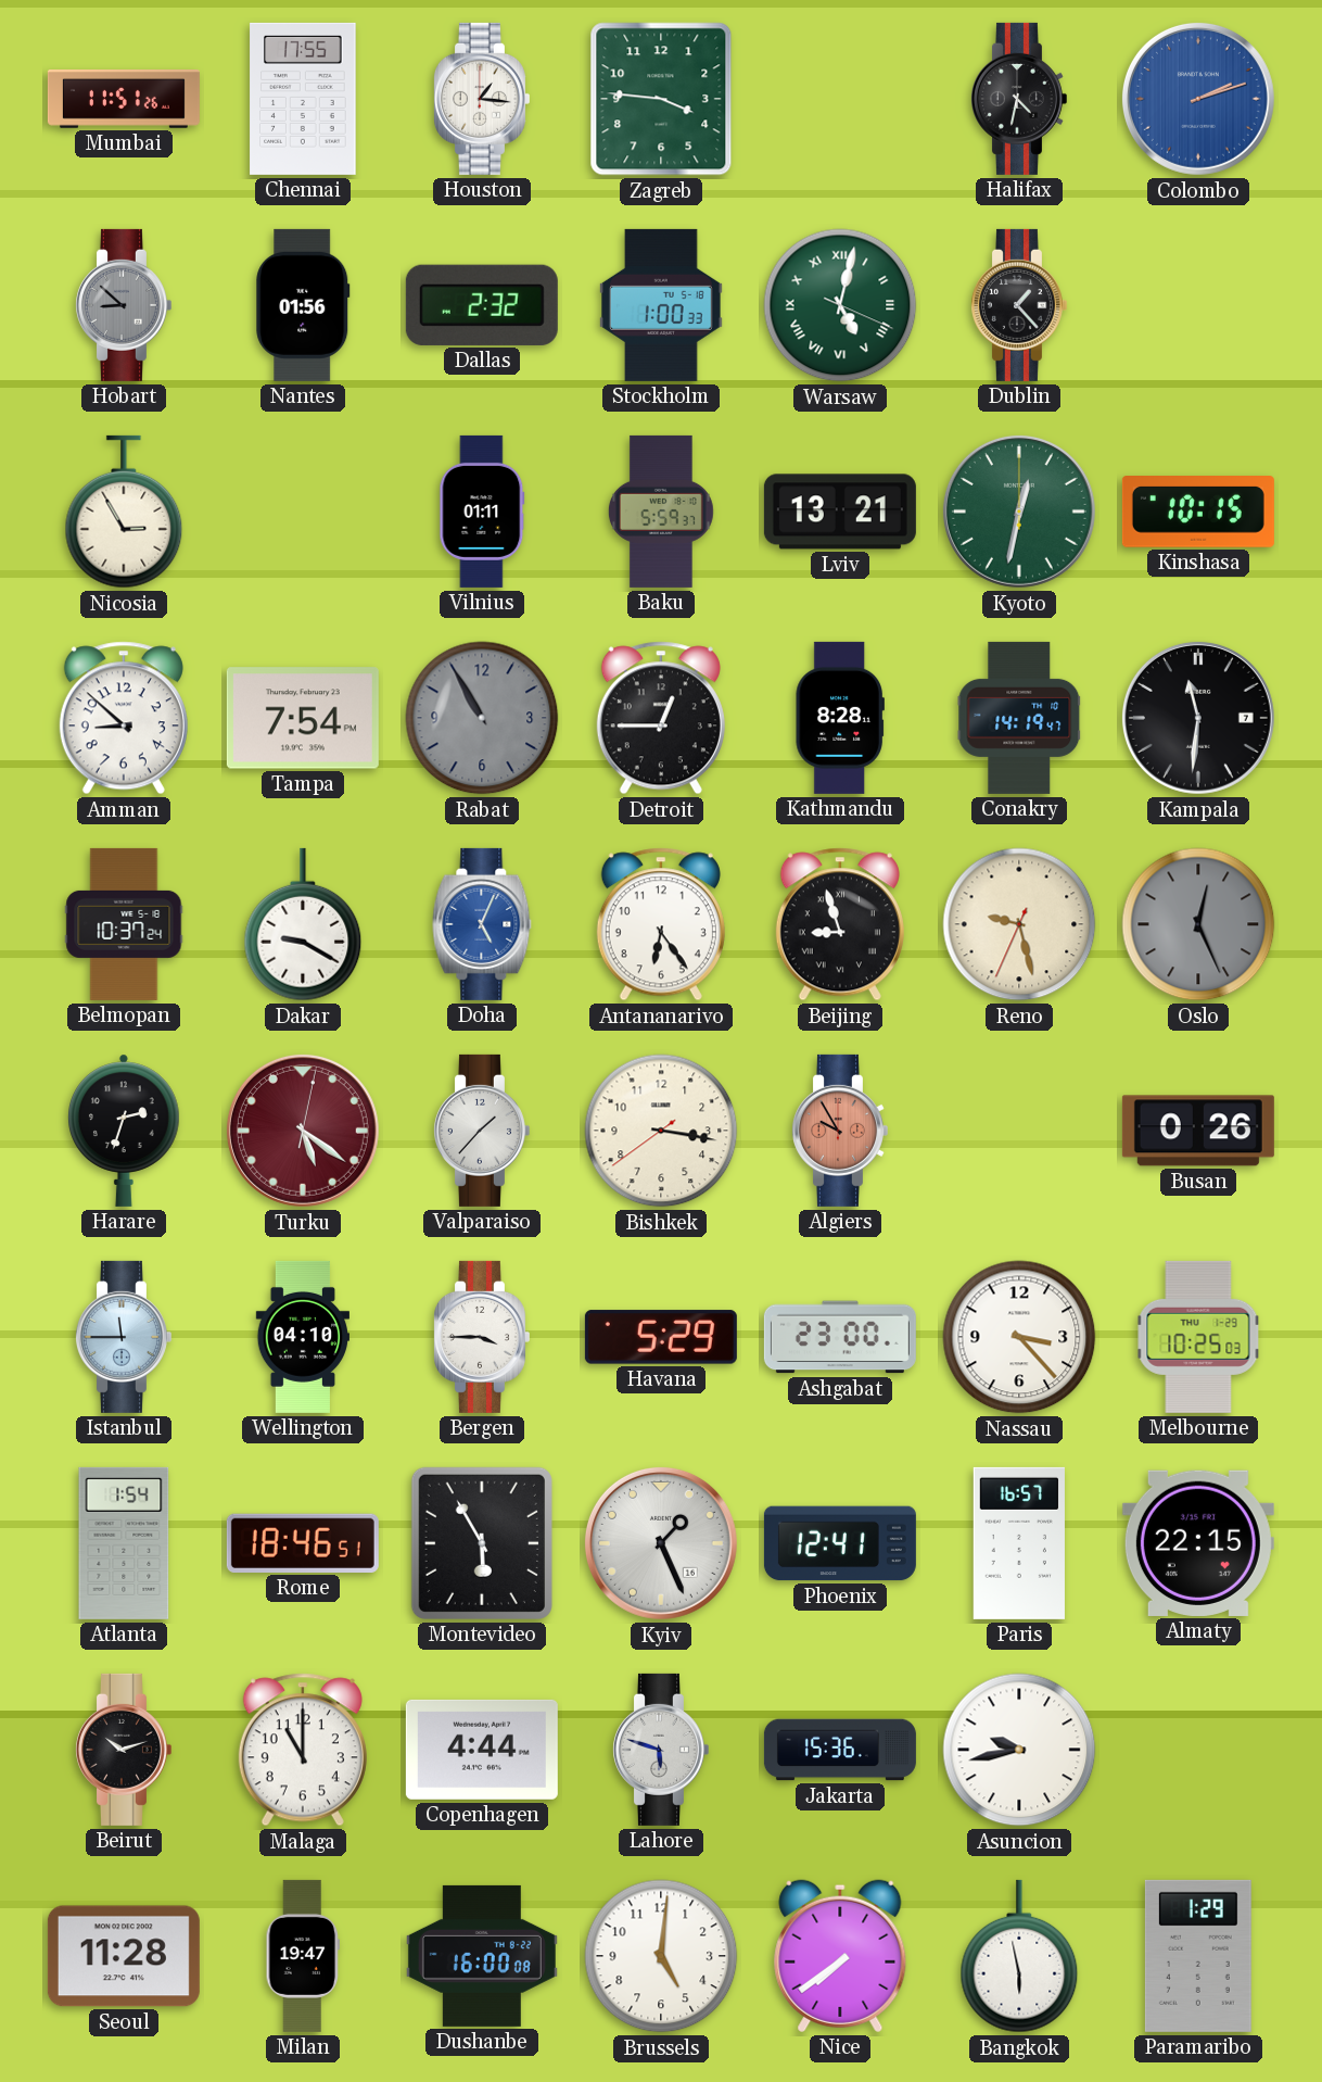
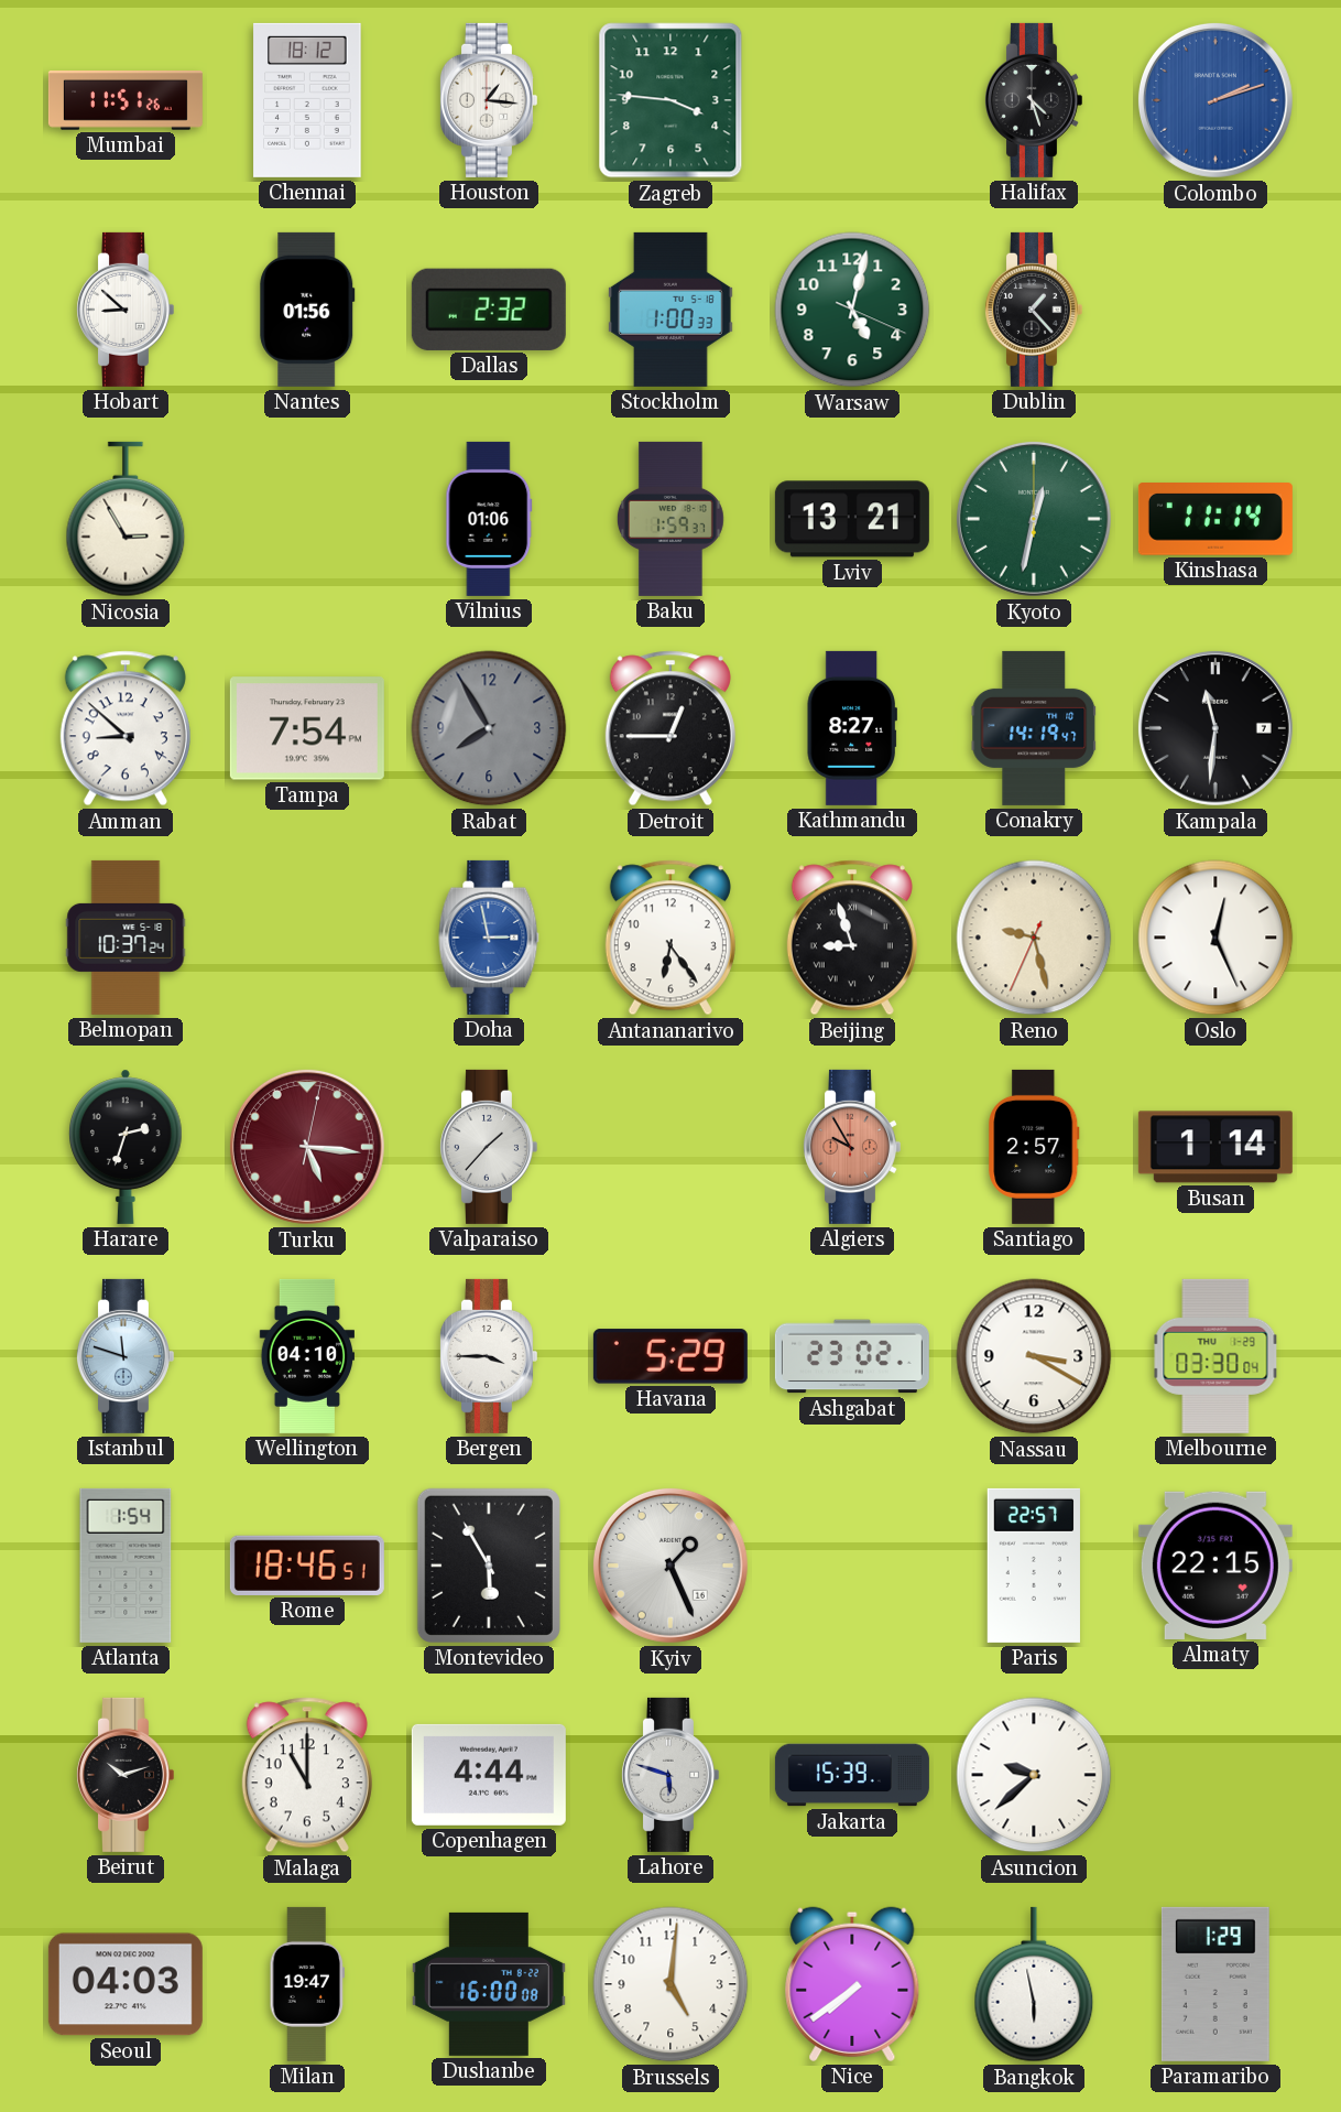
Chennai: 17:55 -> 18:12
Halifax: 4:32 -> 4:27
Hobart dial: grey -> white
Warsaw numerals: Roman -> Arabic
Vilnius: 01:11 -> 01:06
Baku: 5:59 -> 1:59
Kinshasa: 10:15 -> 11:14
Rabat: 10:55 -> 7:55
Kathmandu: 8:28 -> 8:27
Dakar: 9:20 -> none
Doha: 5:04 -> 2:58
Oslo dial: grey -> white
Turku: 5:21 -> 5:16
Bishkek: 3:16 -> none
Santiago: none -> 2:57
Busan: 0:26 -> 1:14
Istanbul: 11:45 -> 11:48
Ashgabat: 23:00 -> 23:02
Nassau: 3:23 -> 3:20
Melbourne: 10:25 -> 03:30
Phoenix: 12:41 -> none
Paris: 16:57 -> 22:57
Jakarta: 15:36 -> 15:39
Asuncion: 9:43 -> 9:38
Seoul: 11:28 -> 04:03
